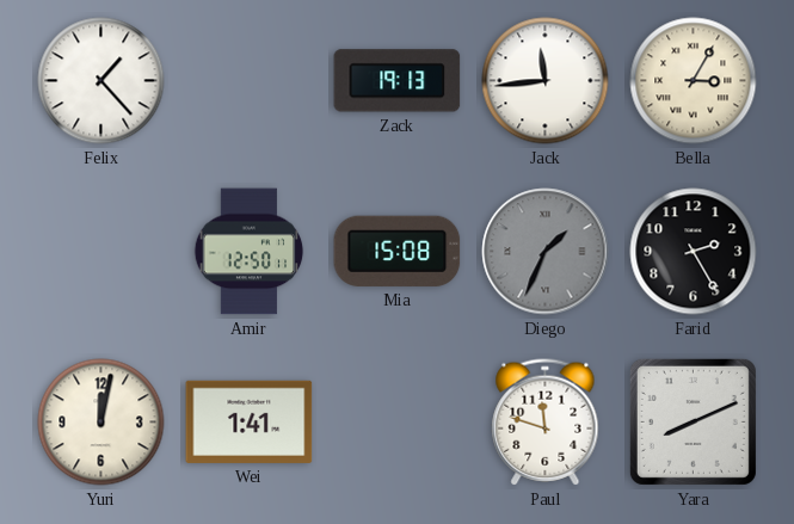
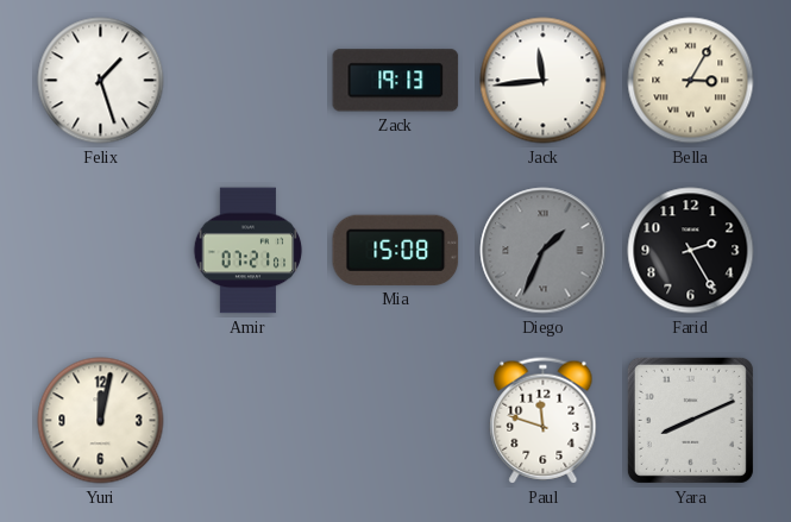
Felix: 1:23 -> 1:27
Amir: 12:50 -> 07:21
Wei: 1:41 -> none
